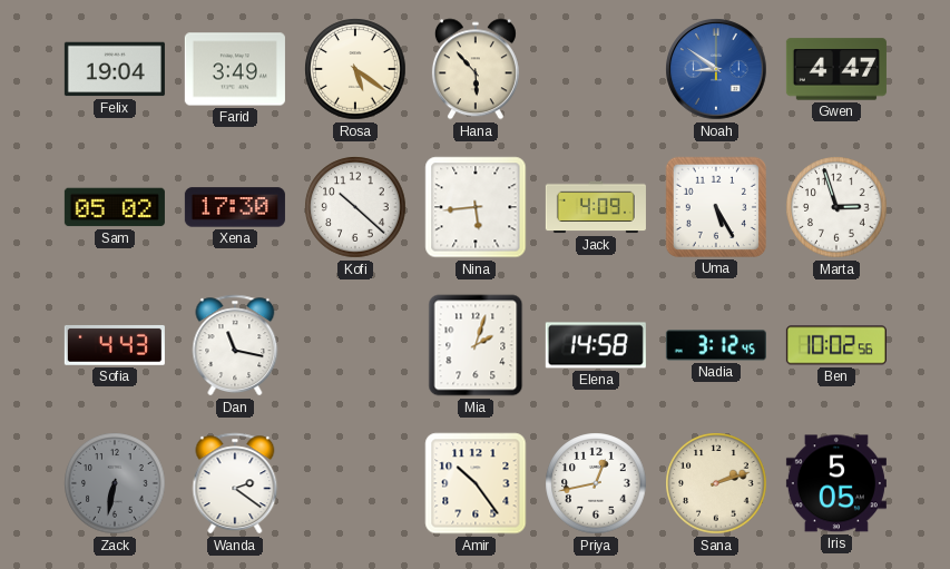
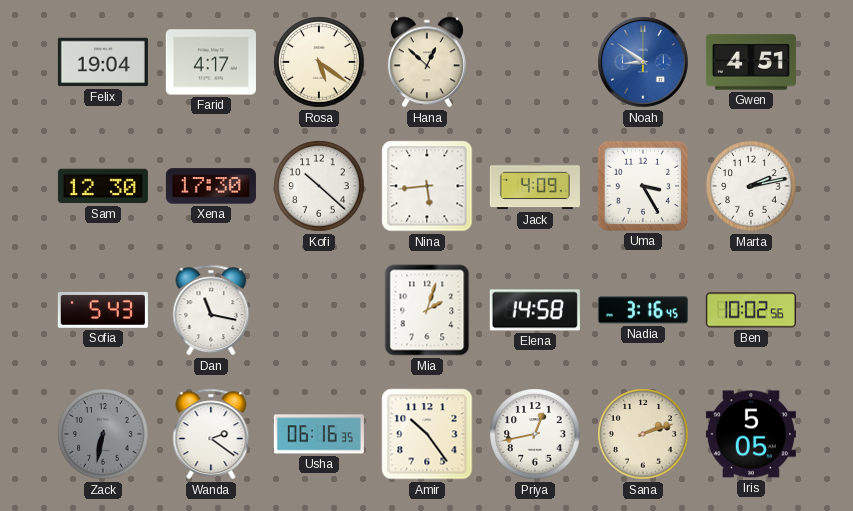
Farid: 3:49 -> 4:17
Hana: 5:53 -> 12:52
Gwen: 4:47 -> 4:51
Sam: 05:02 -> 12:30
Uma: 5:25 -> 3:25
Marta: 2:57 -> 2:13
Sofia: 4:43 -> 5:43
Nadia: 3:12 -> 3:16
Usha: none -> 06:16
